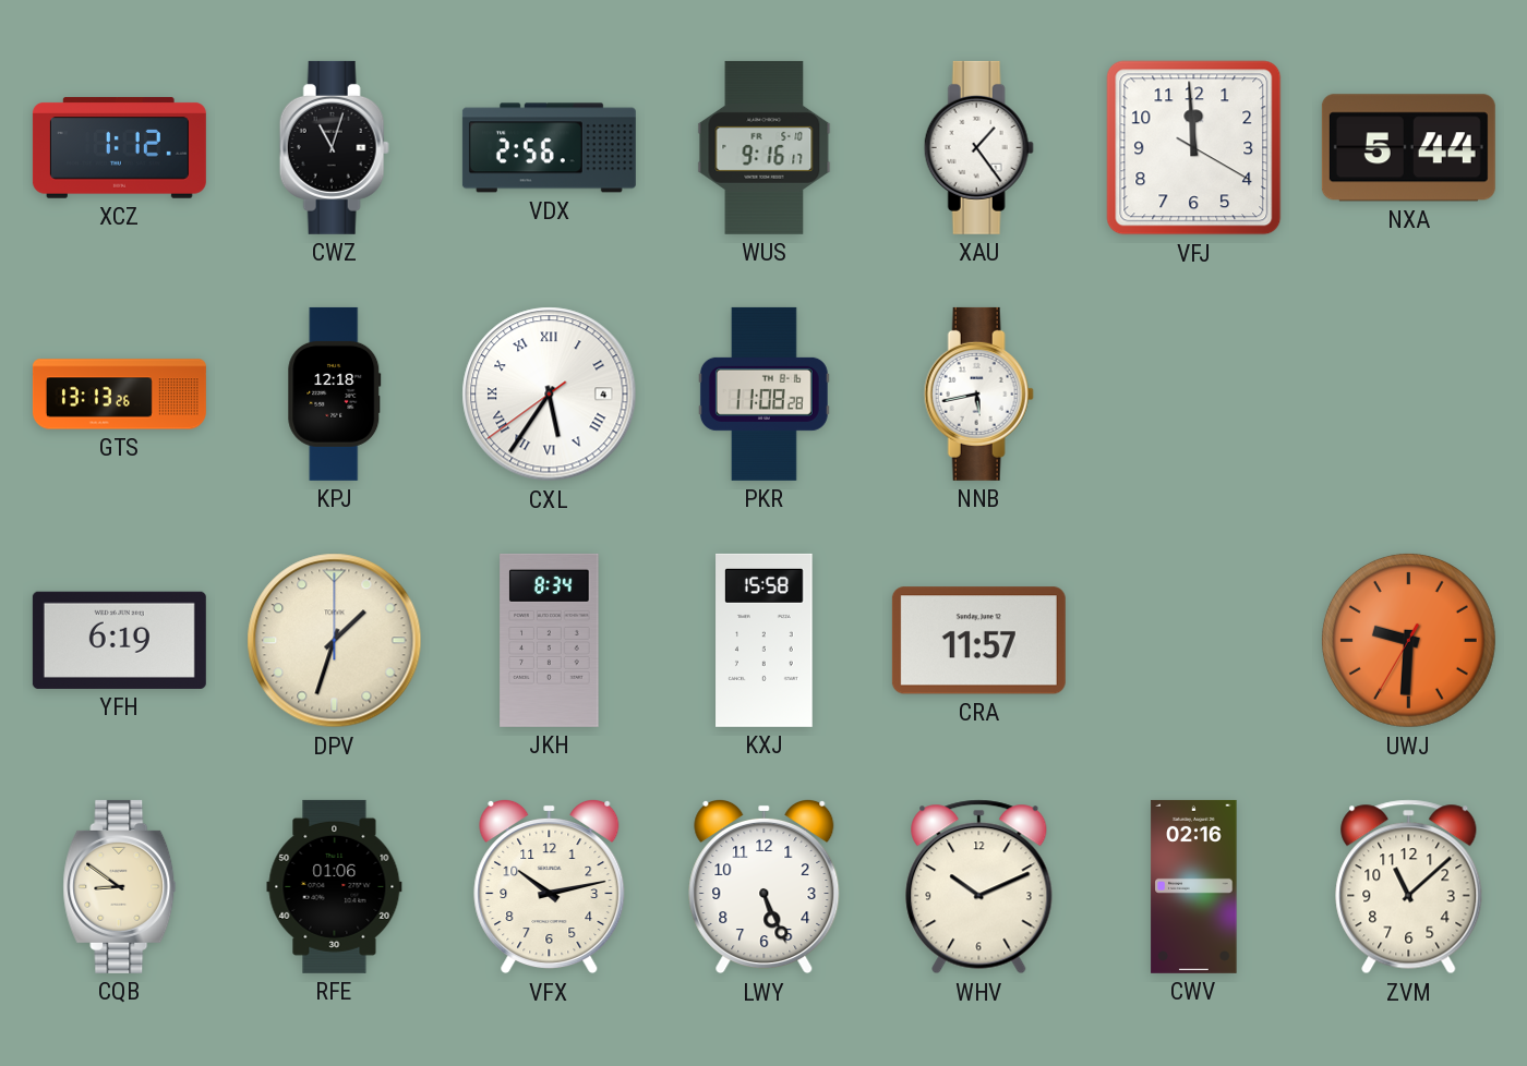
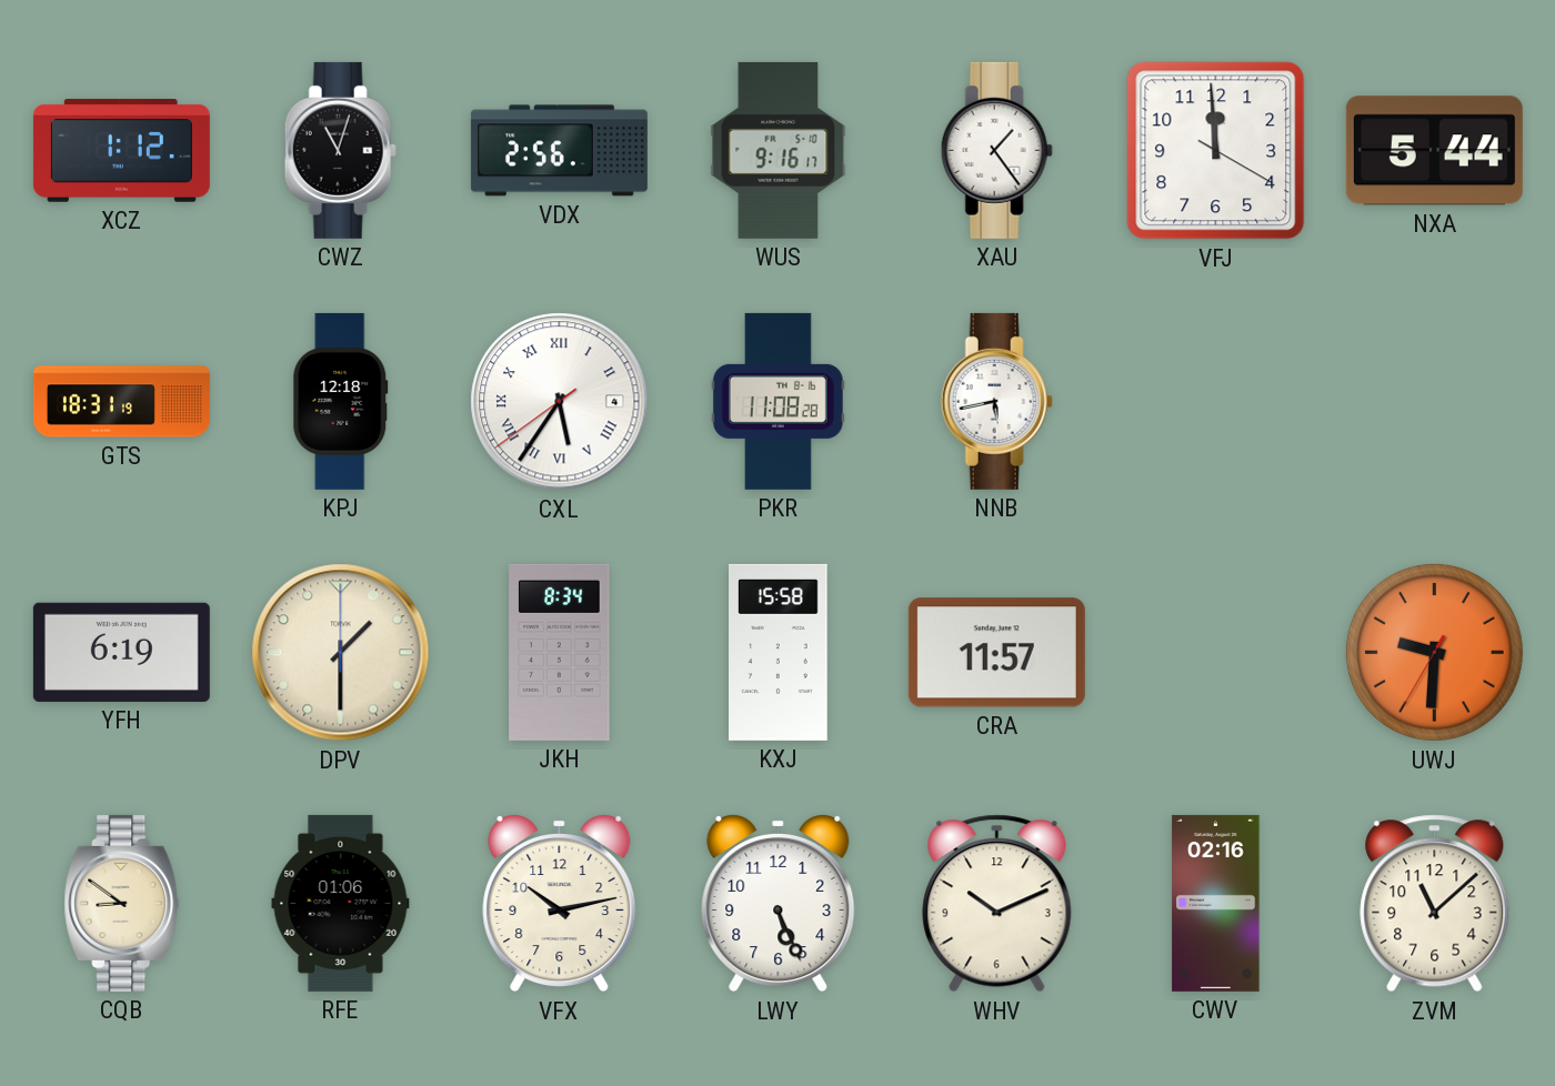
GTS: 13:13 -> 18:31
DPV: 1:33 -> 1:30
